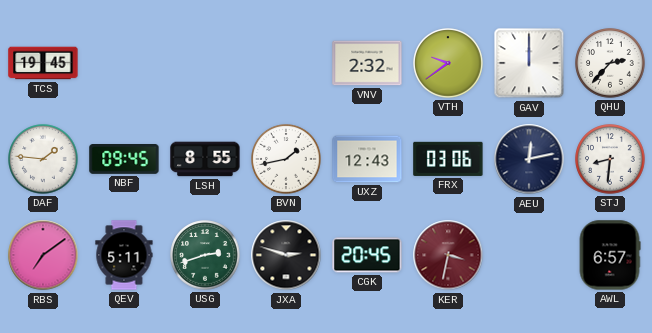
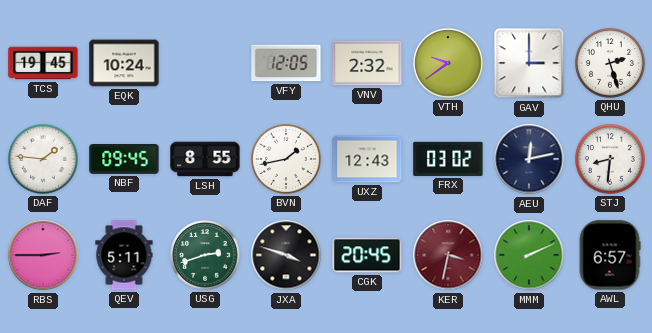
EQK: none -> 10:24
VFY: none -> 12:05
GAV: 12:00 -> 3:00
QHU: 2:37 -> 2:27
FRX: 03:06 -> 03:02
RBS: 7:09 -> 2:45
JXA: 2:48 -> 3:48
MMM: none -> 2:11
